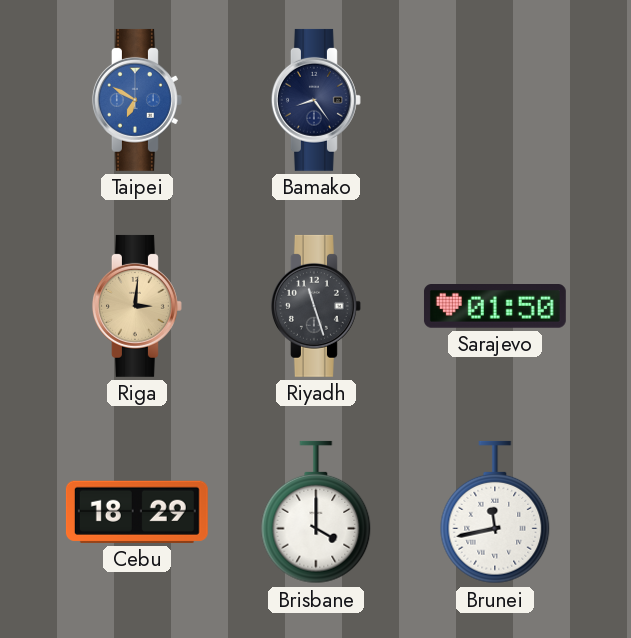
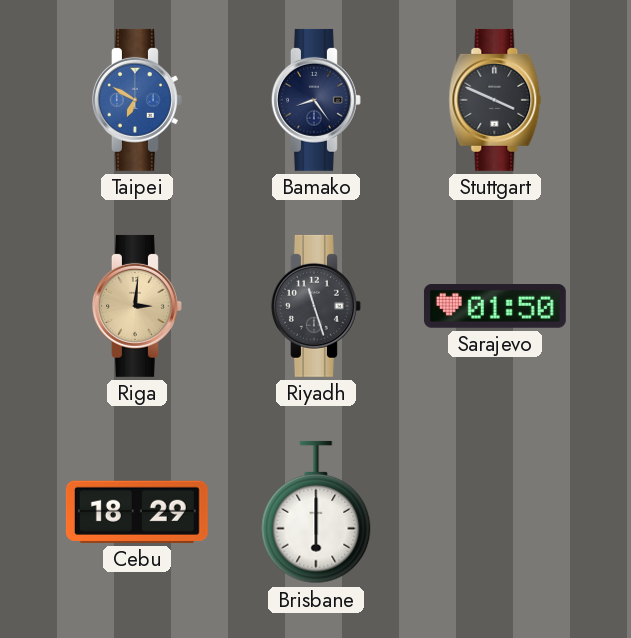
Stuttgart: none -> 3:49
Brisbane: 4:00 -> 6:00
Brunei: 11:43 -> none
